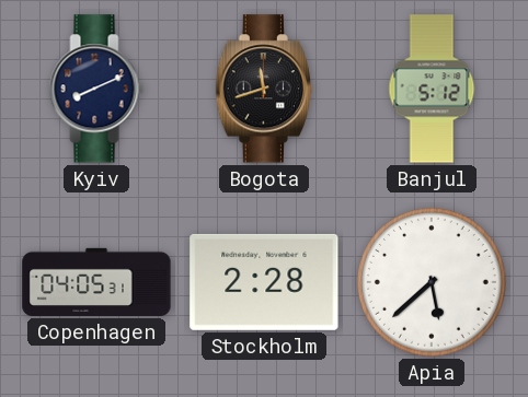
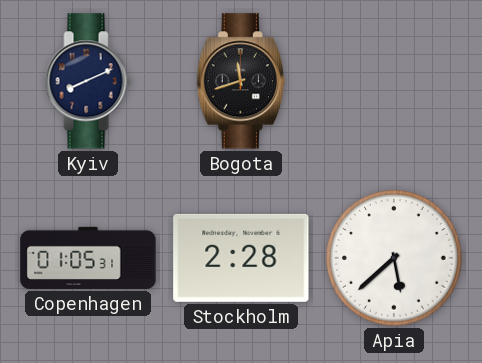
Banjul: 5:12 -> none
Copenhagen: 04:05 -> 01:05
